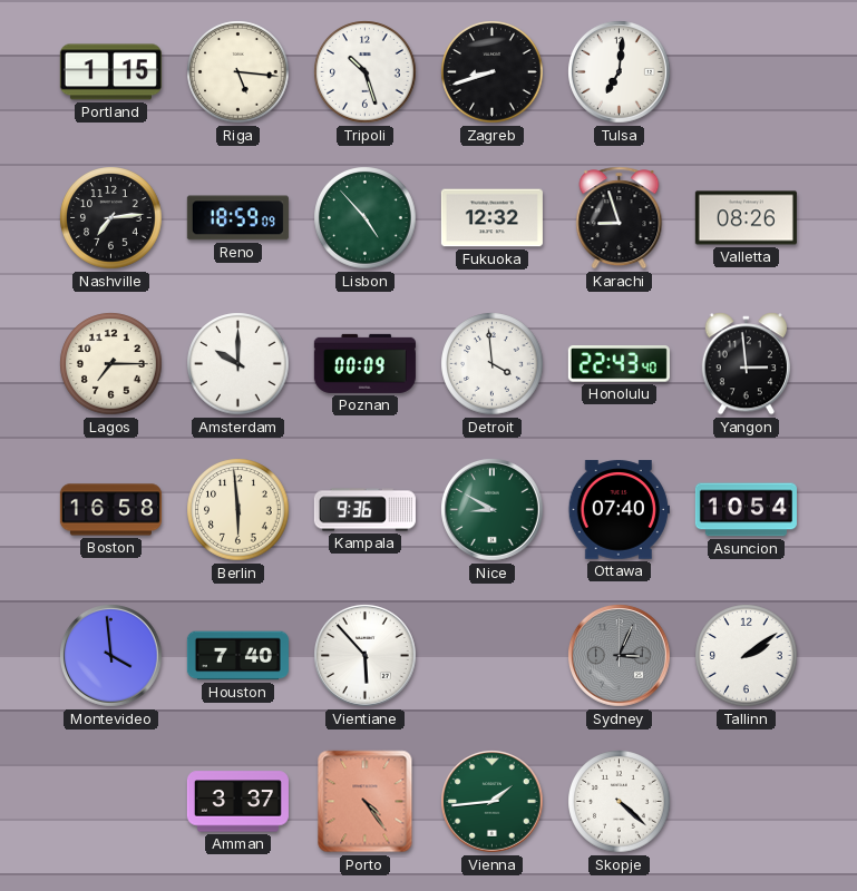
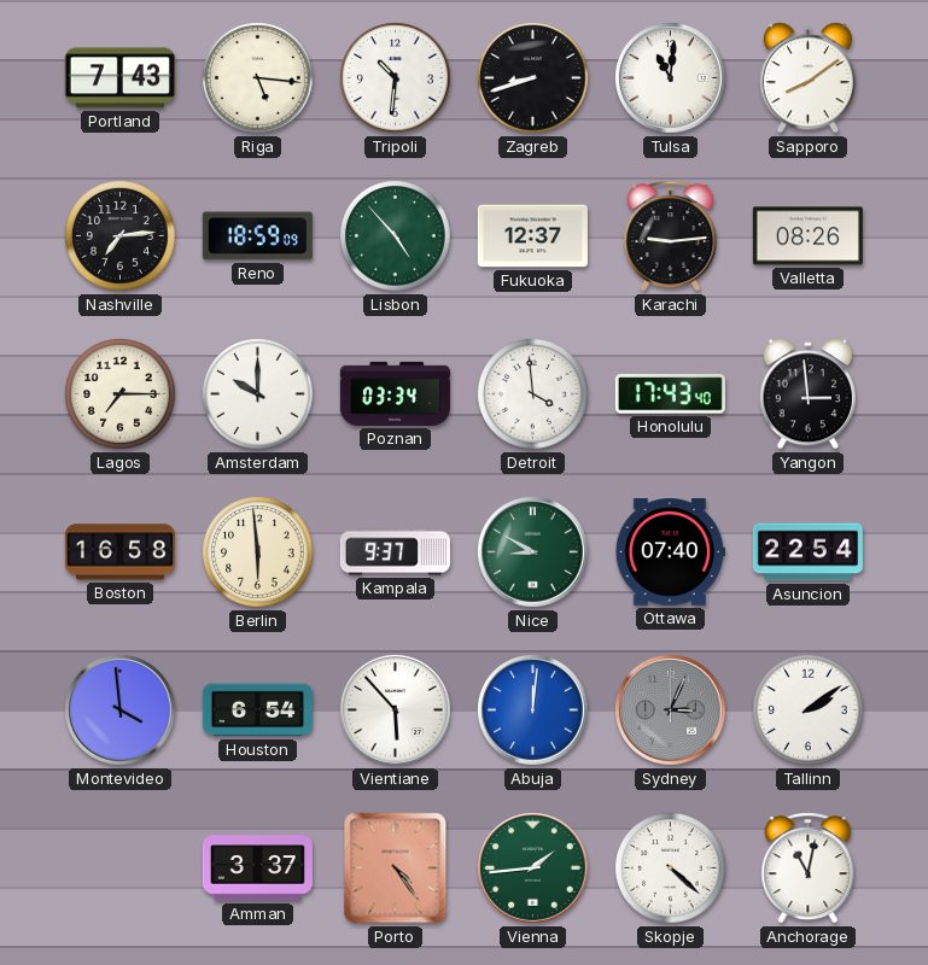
Portland: 1:15 -> 7:43
Tripoli: 10:27 -> 10:31
Tulsa: 7:01 -> 11:01
Sapporo: none -> 8:09
Fukuoka: 12:32 -> 12:37
Karachi: 8:57 -> 9:14
Poznan: 00:09 -> 03:34
Honolulu: 22:43 -> 17:43
Kampala: 9:36 -> 9:37
Asuncion: 10:54 -> 22:54
Houston: 7:40 -> 6:54
Abuja: none -> 12:01
Anchorage: none -> 11:02
